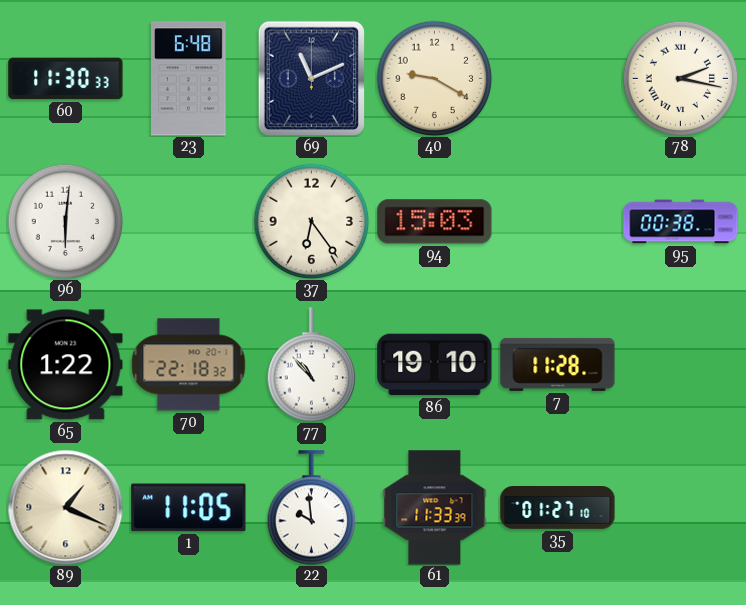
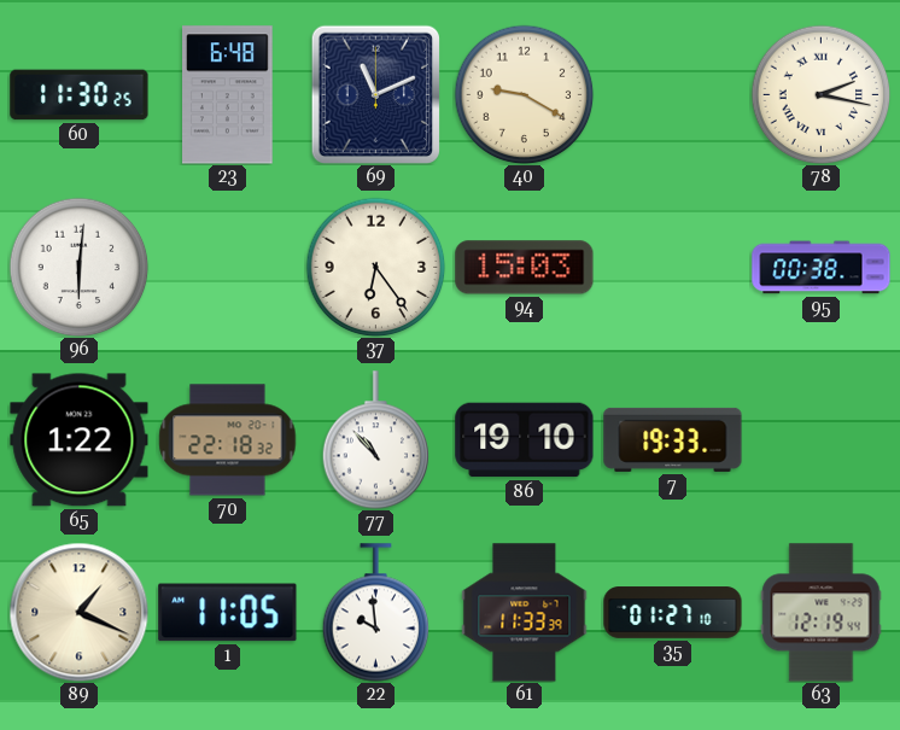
60: 11:30:33 -> 11:30:25
7: 11:28 -> 19:33
63: none -> 12:19
